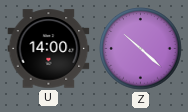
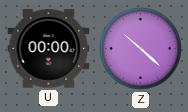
U: 14:00 -> 00:00
